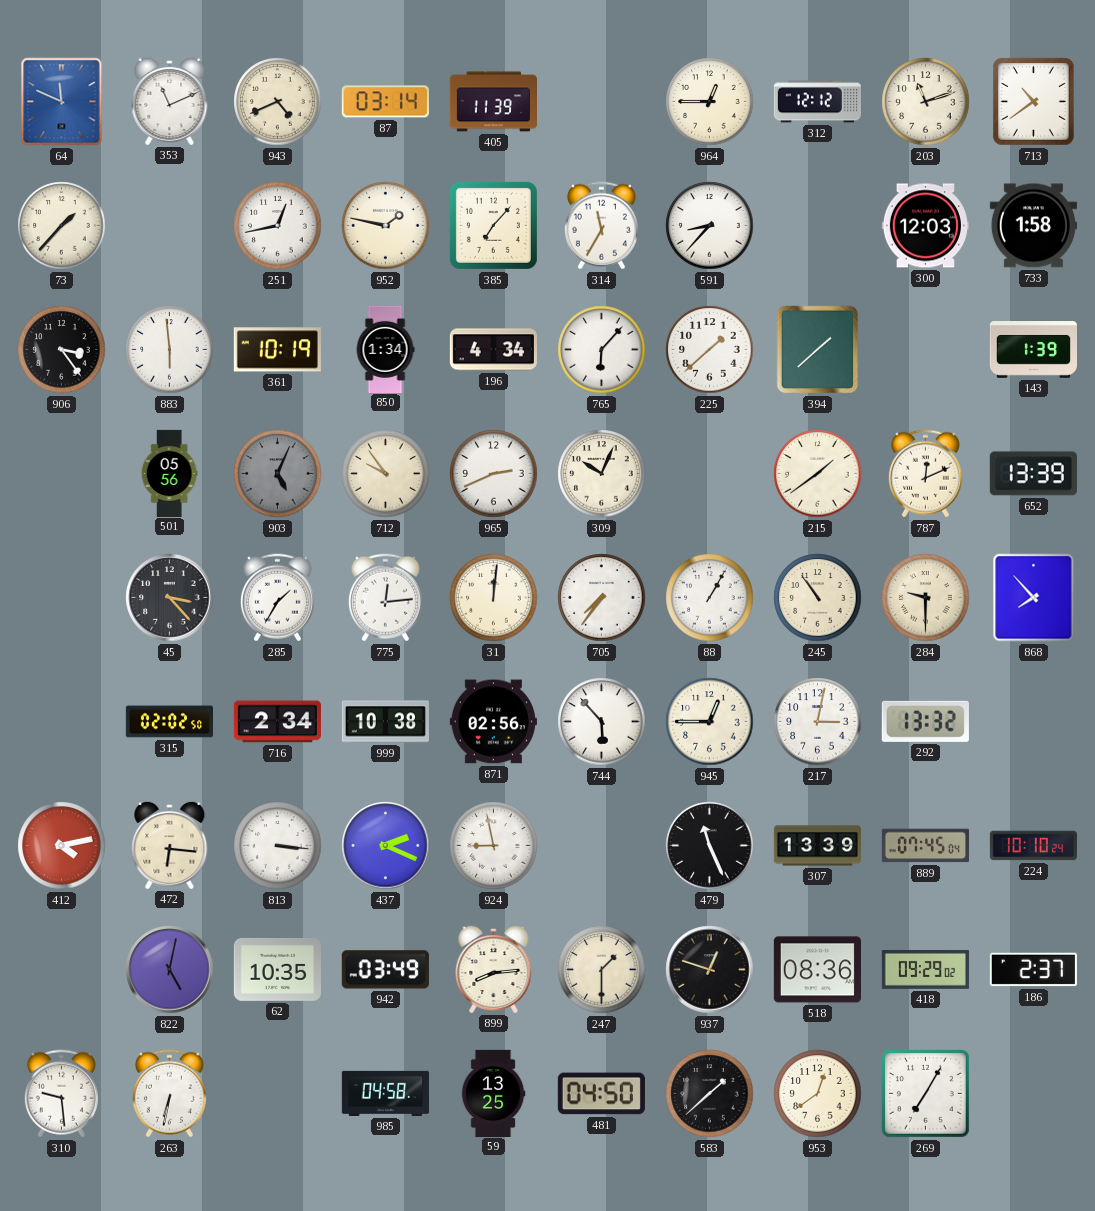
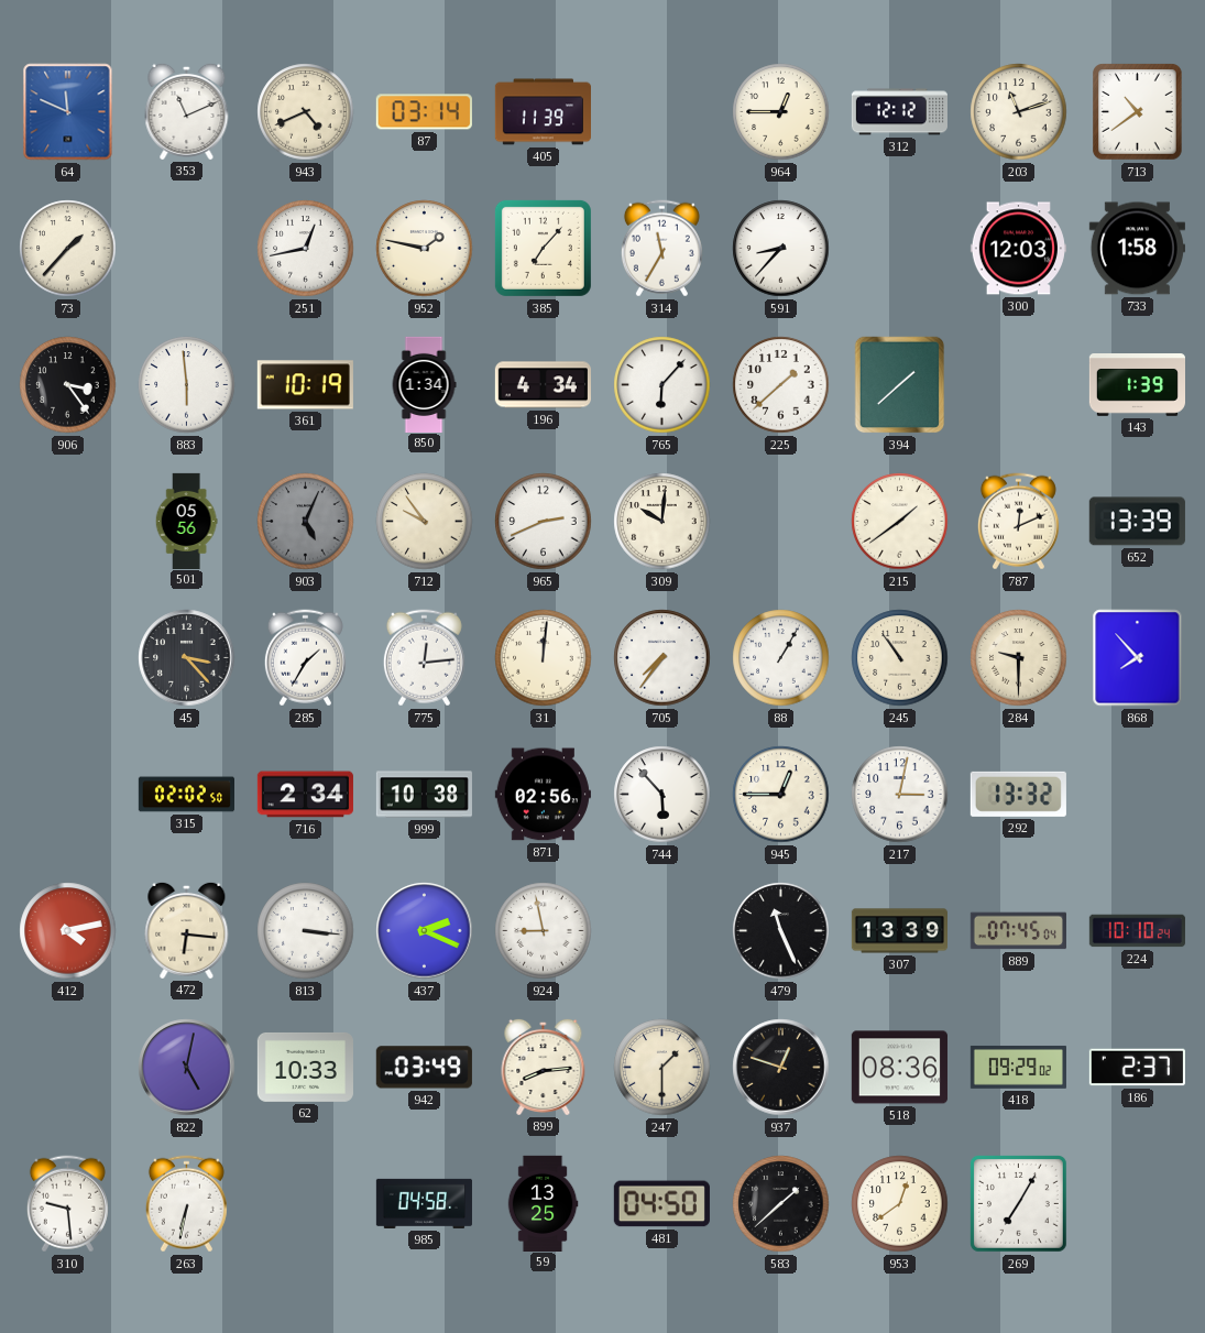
309: 10:04 -> 10:01
62: 10:35 -> 10:33
